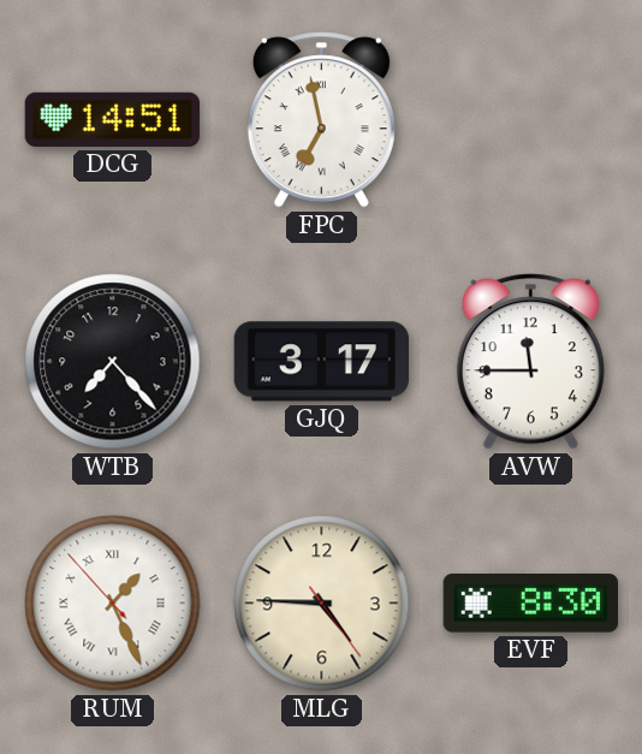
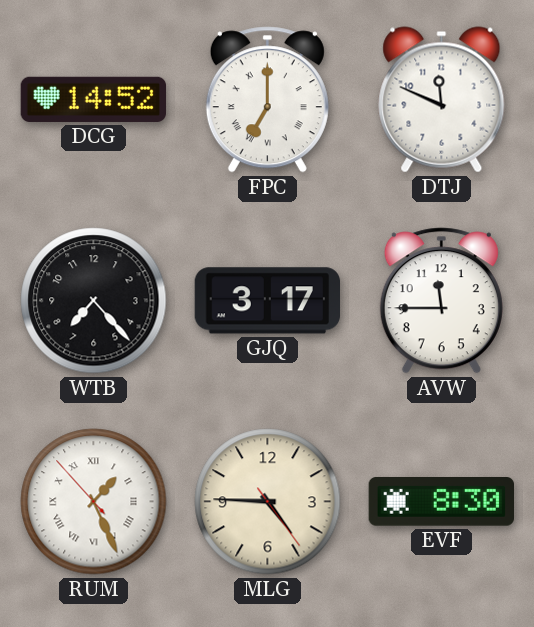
DCG: 14:51 -> 14:52
FPC: 6:58 -> 7:00
DTJ: none -> 11:49
